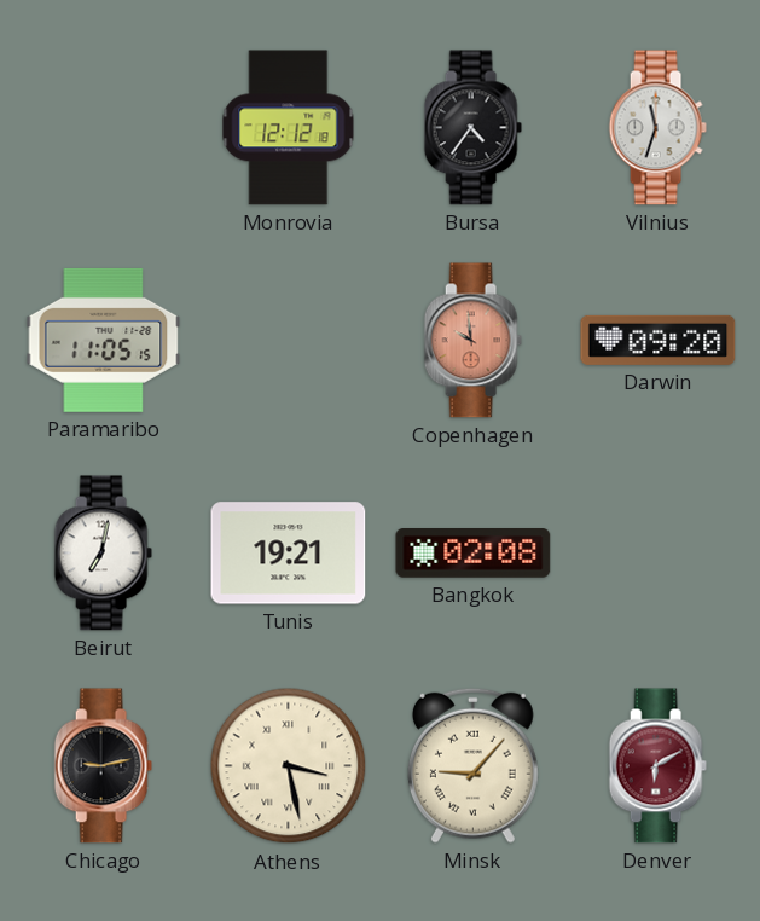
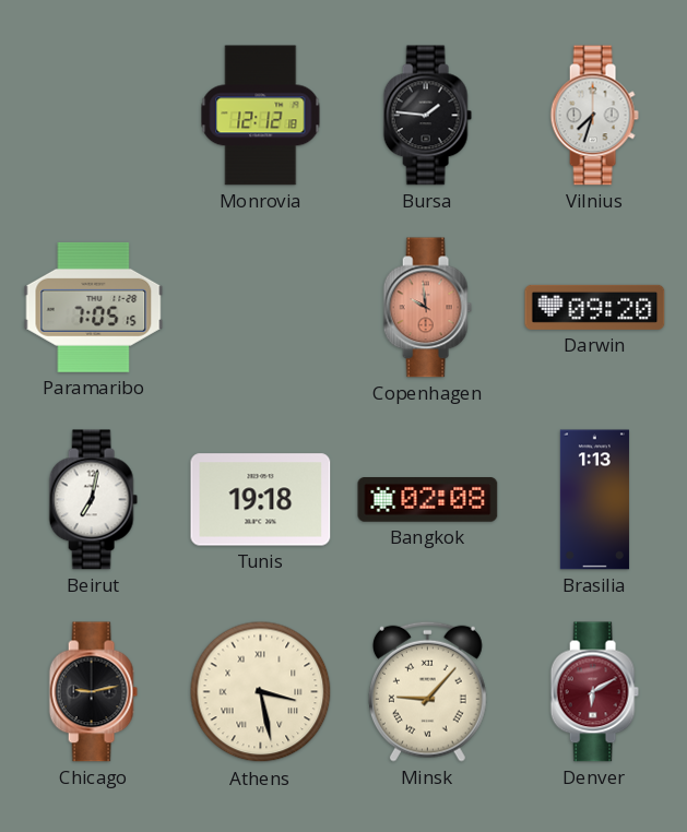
Bursa: 4:36 -> 1:46
Vilnius: 11:33 -> 7:33
Paramaribo: 11:05 -> 7:05
Tunis: 19:21 -> 19:18
Brasilia: none -> 1:13
